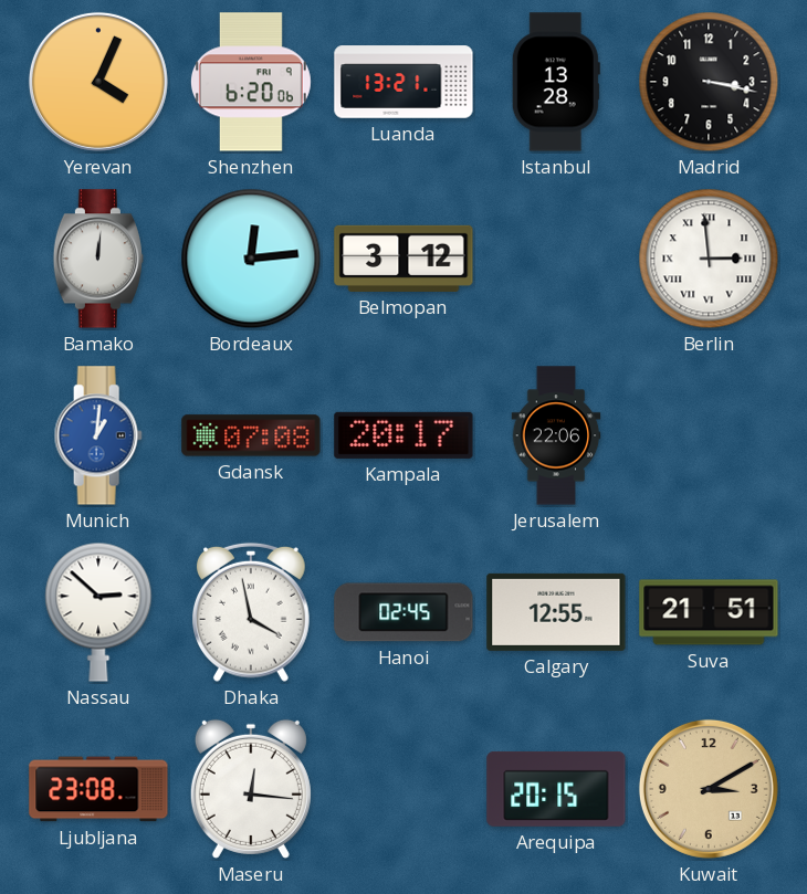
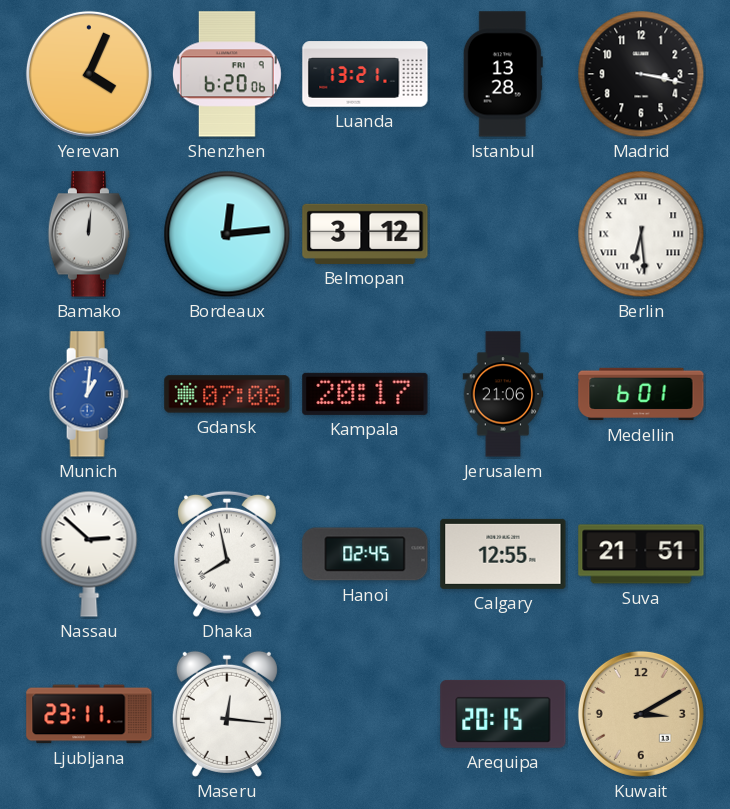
Berlin: 2:59 -> 6:29
Jerusalem: 22:06 -> 21:06
Medellin: none -> 6:01
Dhaka: 3:58 -> 7:58
Ljubljana: 23:08 -> 23:11
